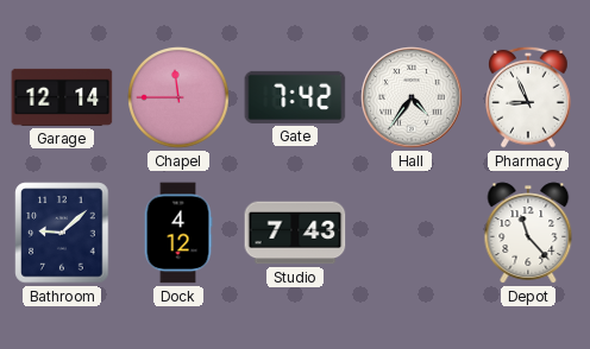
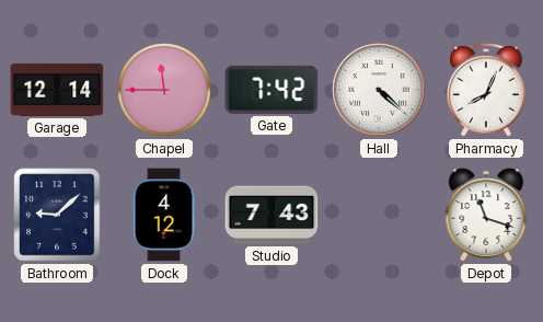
Hall: 4:36 -> 4:22
Pharmacy: 8:56 -> 8:04
Depot: 11:23 -> 11:18
